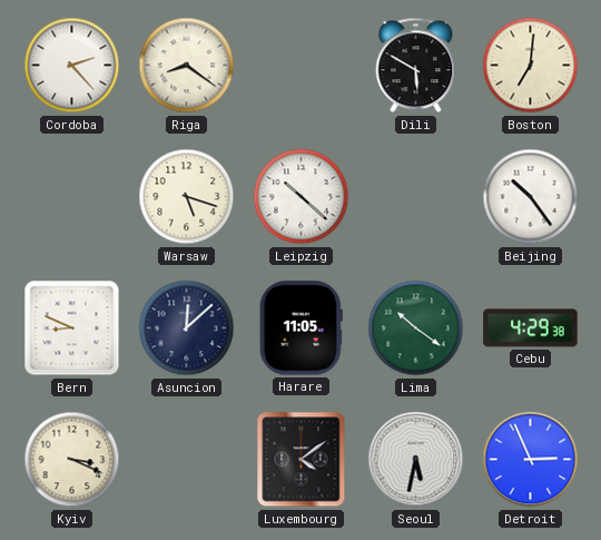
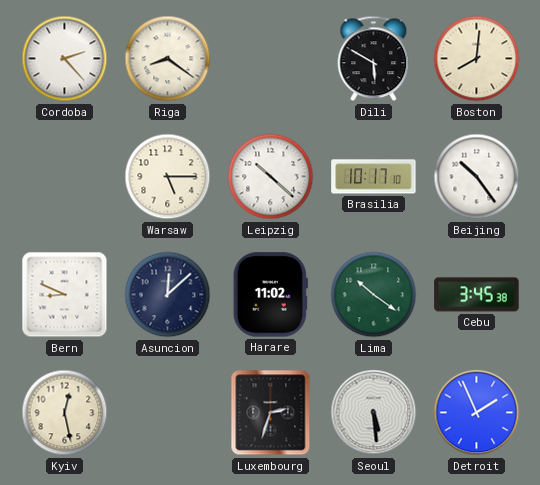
Boston: 7:01 -> 8:01
Warsaw: 5:18 -> 5:15
Brasilia: none -> 10:17
Harare: 11:05 -> 11:02
Cebu: 4:29 -> 3:45
Kyiv: 3:19 -> 12:28
Luxembourg: 4:09 -> 2:33
Seoul: 5:32 -> 5:29
Detroit: 2:56 -> 1:56
